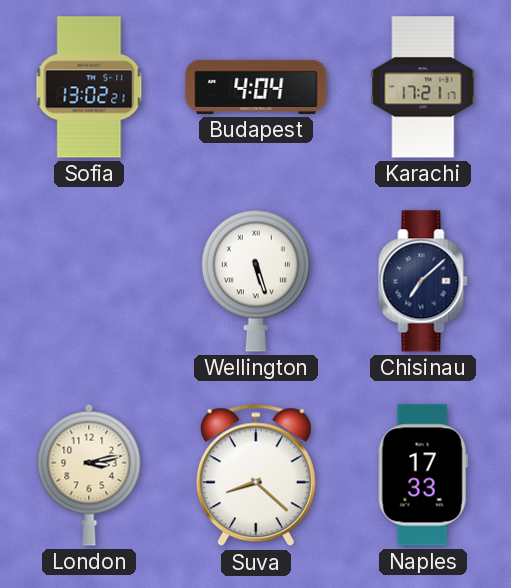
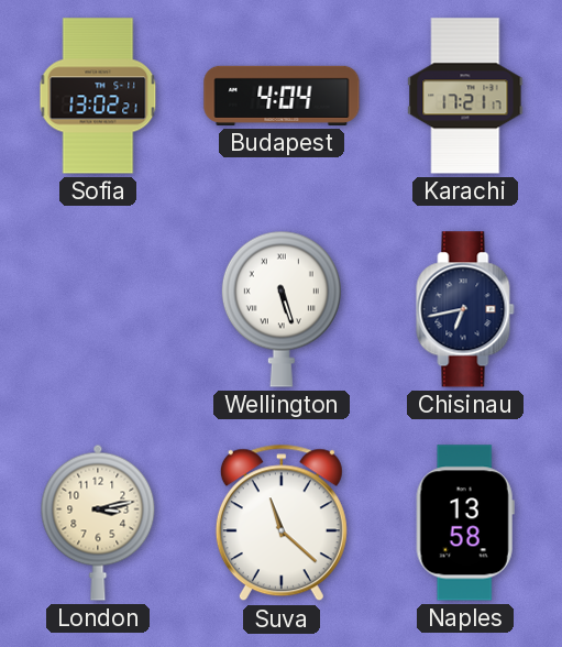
Chisinau: 7:08 -> 6:43
Suva: 8:22 -> 11:22
Naples: 17:33 -> 13:58
